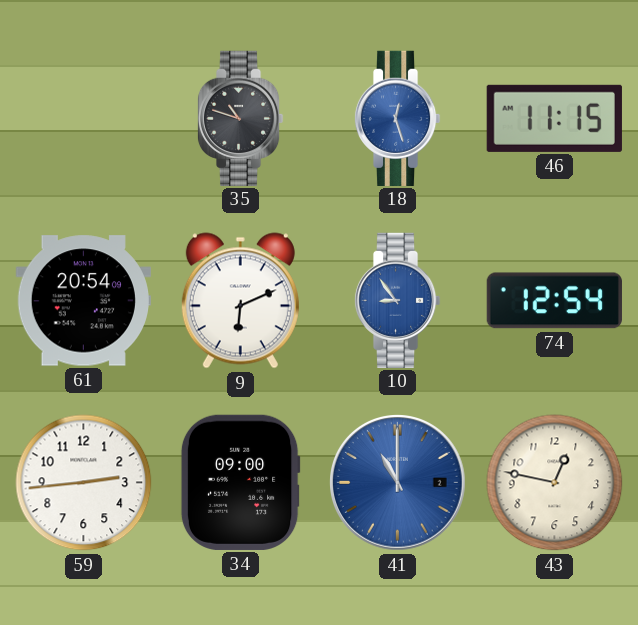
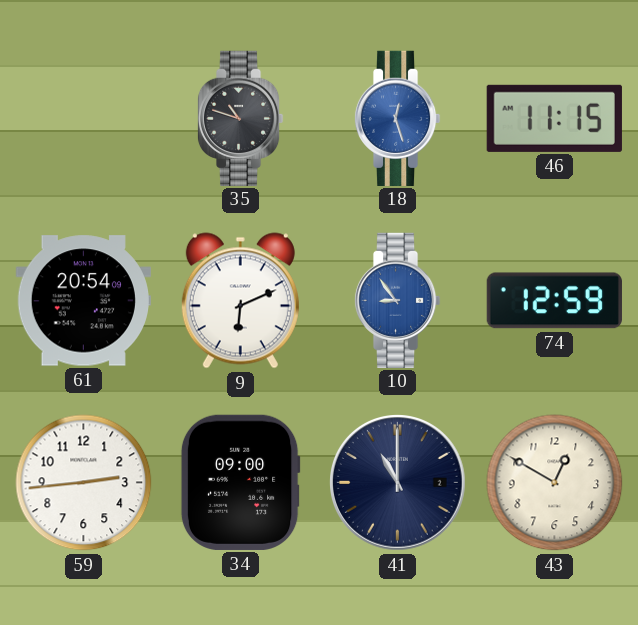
74: 12:54 -> 12:59
41 dial: blue -> navy
43: 12:47 -> 12:50
